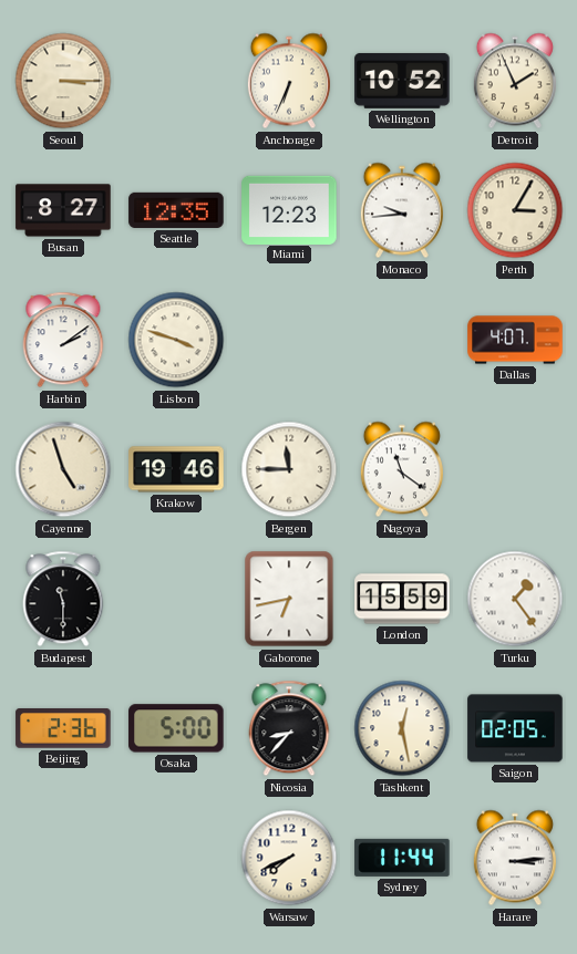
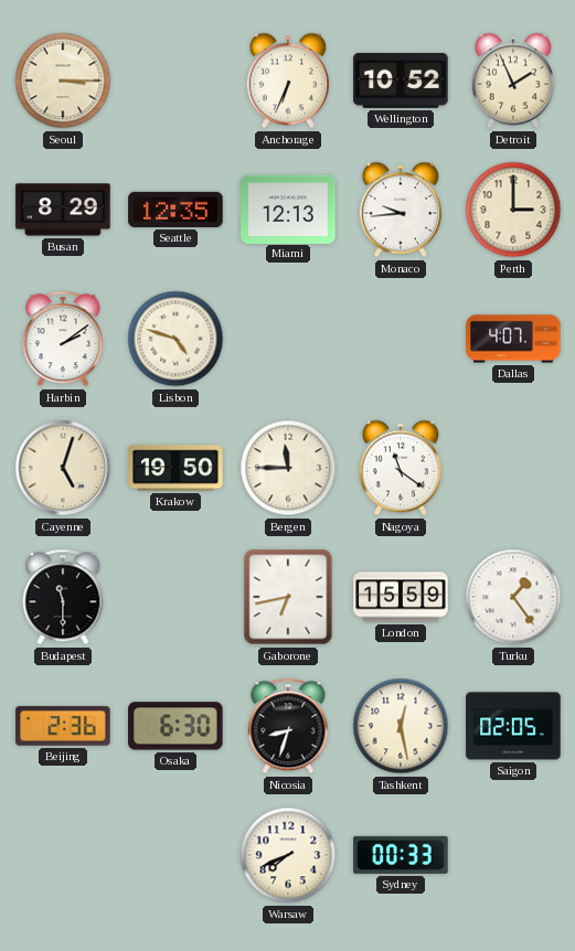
Busan: 8:27 -> 8:29
Miami: 12:23 -> 12:13
Perth: 3:05 -> 3:00
Lisbon: 3:48 -> 4:48
Cayenne: 4:57 -> 5:03
Krakow: 19:46 -> 19:50
Osaka: 5:00 -> 6:30
Nicosia: 8:37 -> 8:33
Sydney: 11:44 -> 00:33
Harare: 3:14 -> none
